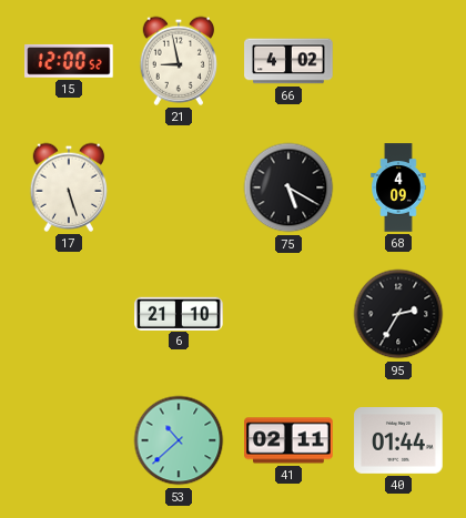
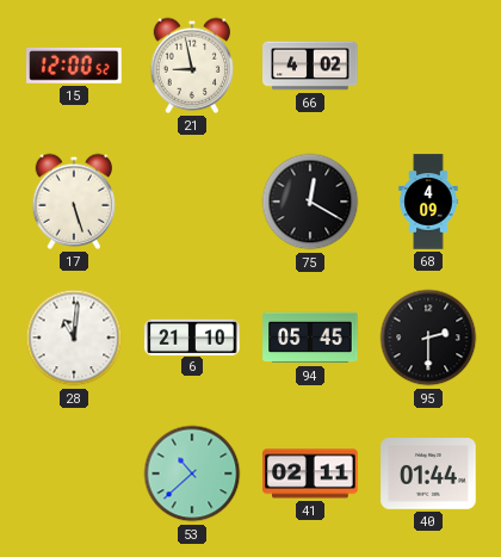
75: 5:20 -> 12:20
28: none -> 11:01
94: none -> 05:45
95: 2:35 -> 2:30
